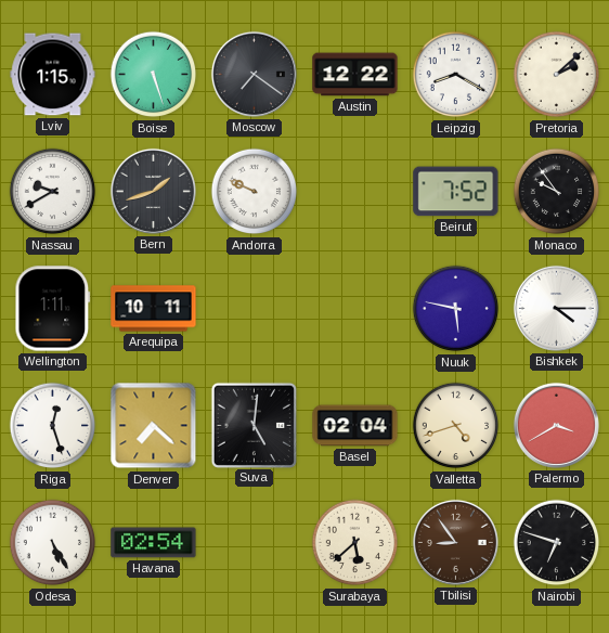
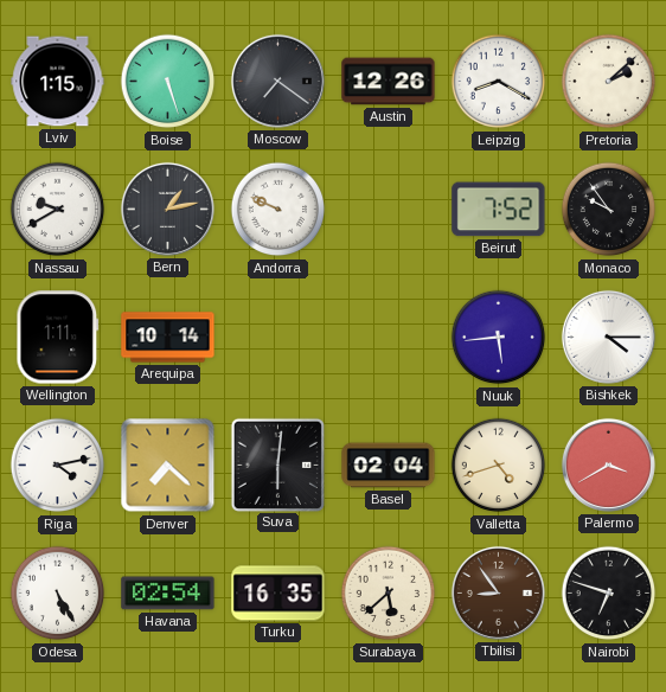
Austin: 12:22 -> 12:26
Bern: 1:42 -> 1:13
Arequipa: 10:11 -> 10:14
Nuuk: 5:47 -> 5:44
Riga: 12:27 -> 4:13
Suva: 5:01 -> 6:01
Turku: none -> 16:35
